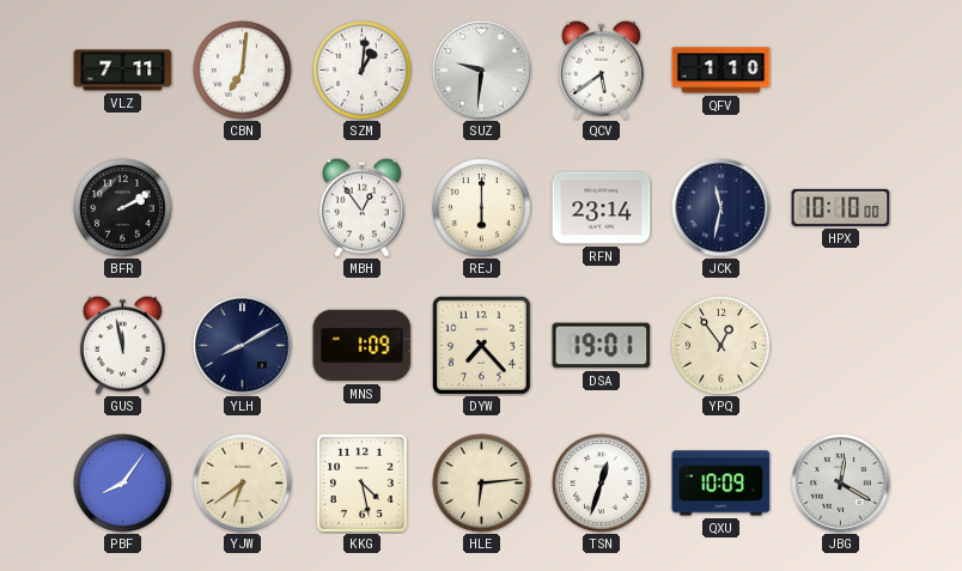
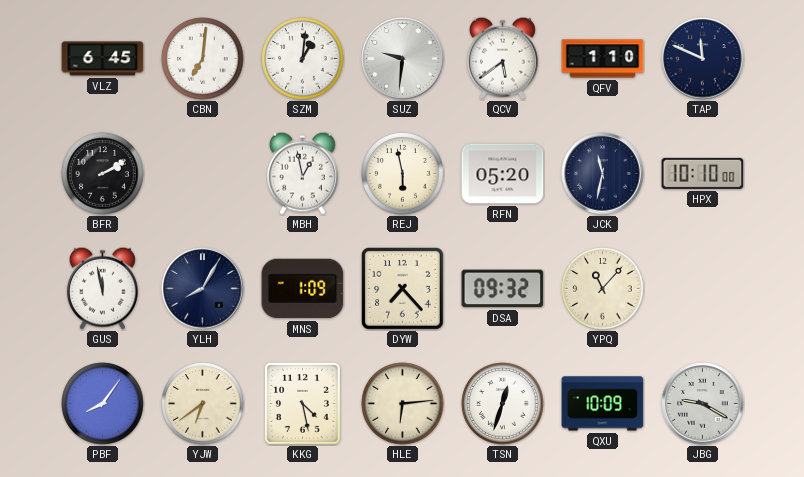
VLZ: 7:11 -> 6:45
TAP: none -> 11:49
MBH: 12:54 -> 12:58
REJ: 6:00 -> 5:58
RFN: 23:14 -> 05:20
YLH: 8:10 -> 8:05
DSA: 19:01 -> 09:32
YPQ: 12:54 -> 11:07
JBG: 12:20 -> 9:20
